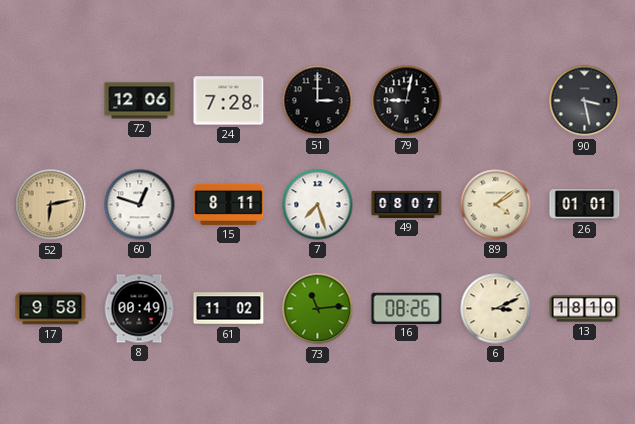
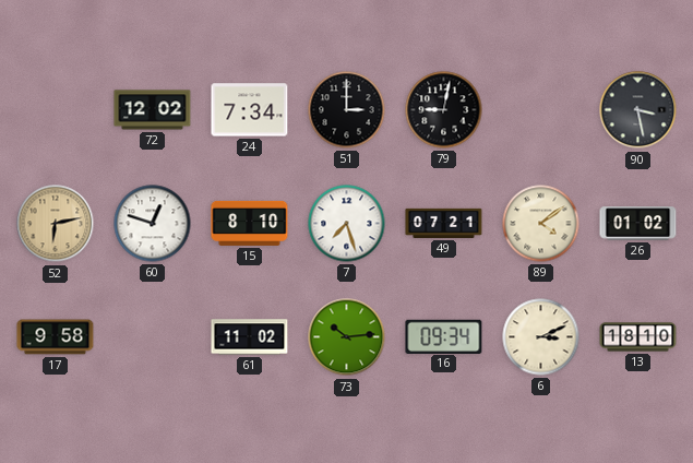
72: 12:06 -> 12:02
24: 7:28 -> 7:34
15: 8:11 -> 8:10
49: 08:07 -> 07:21
26: 01:01 -> 01:02
8: 00:49 -> none
73: 11:14 -> 10:14
16: 08:26 -> 09:34
